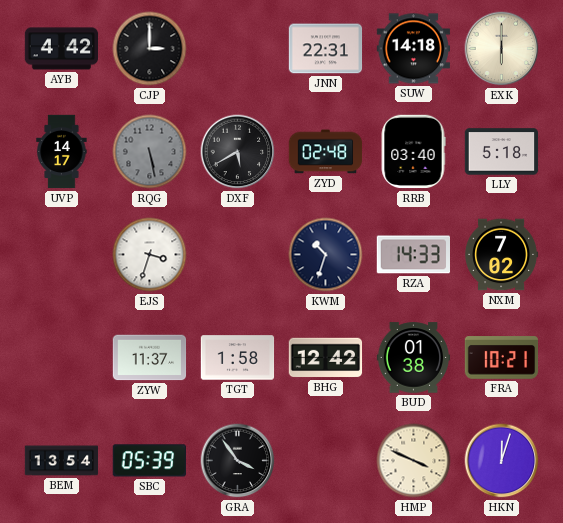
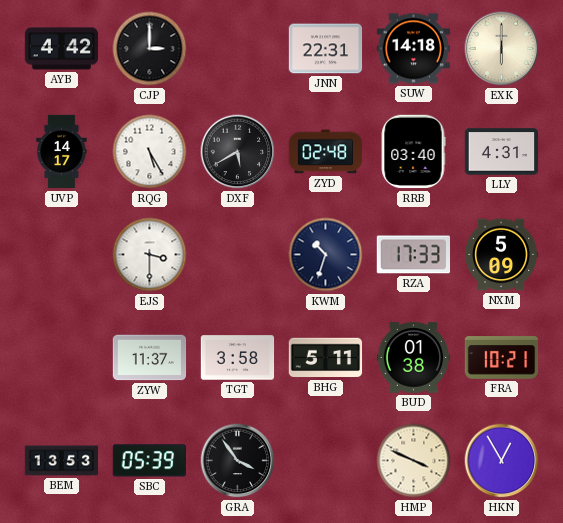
RQG: 5:28 -> 5:25
RQG dial: grey -> white
LLY: 5:18 -> 4:31
EJS: 3:33 -> 3:30
RZA: 14:33 -> 17:33
NXM: 7:02 -> 5:09
TGT: 1:58 -> 3:58
BHG: 12:42 -> 5:11
BEM: 13:54 -> 13:53
HKN: 12:03 -> 12:55
